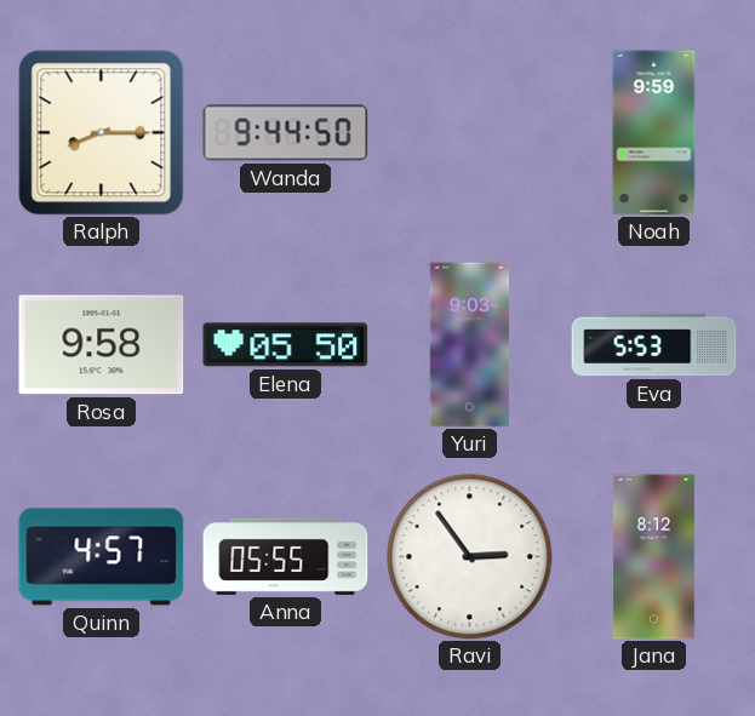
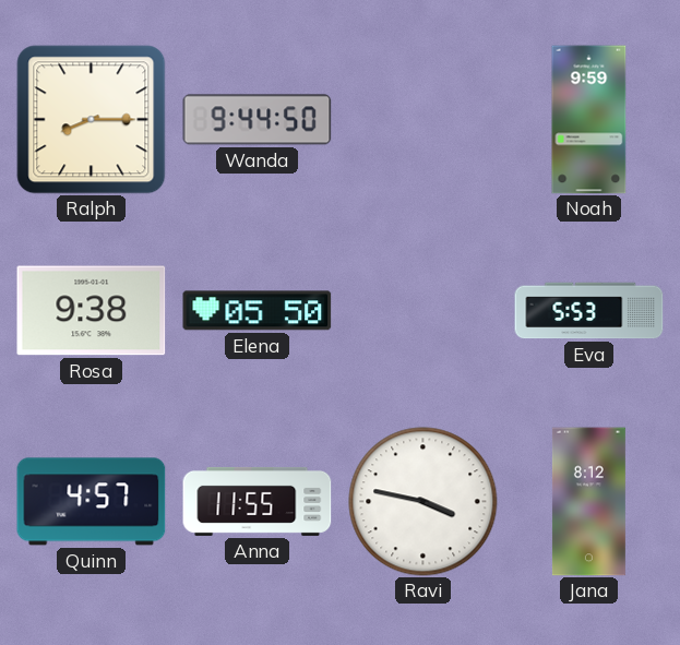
Rosa: 9:58 -> 9:38
Yuri: 9:03 -> none
Anna: 05:55 -> 11:55
Ravi: 2:54 -> 3:47
